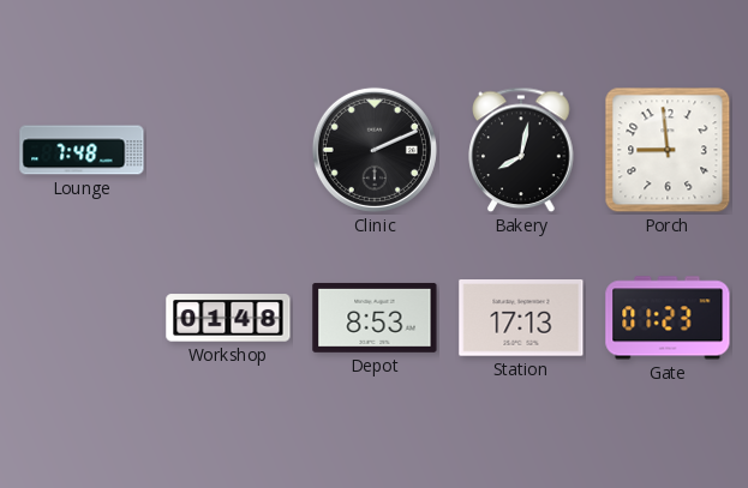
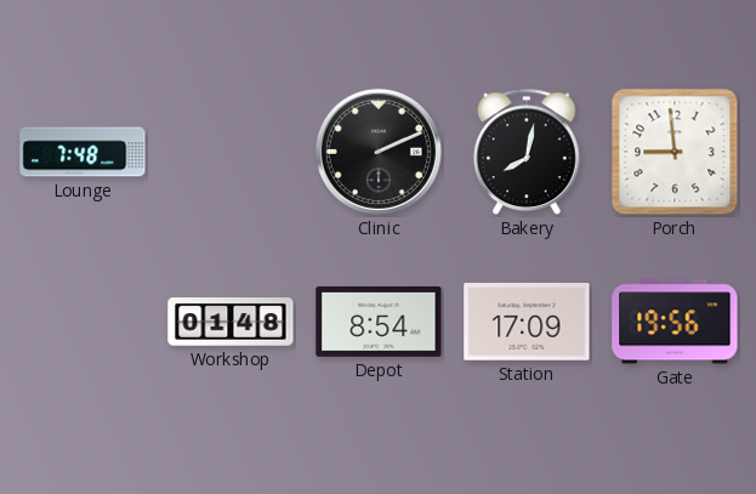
Depot: 8:53 -> 8:54
Station: 17:13 -> 17:09
Gate: 01:23 -> 19:56
